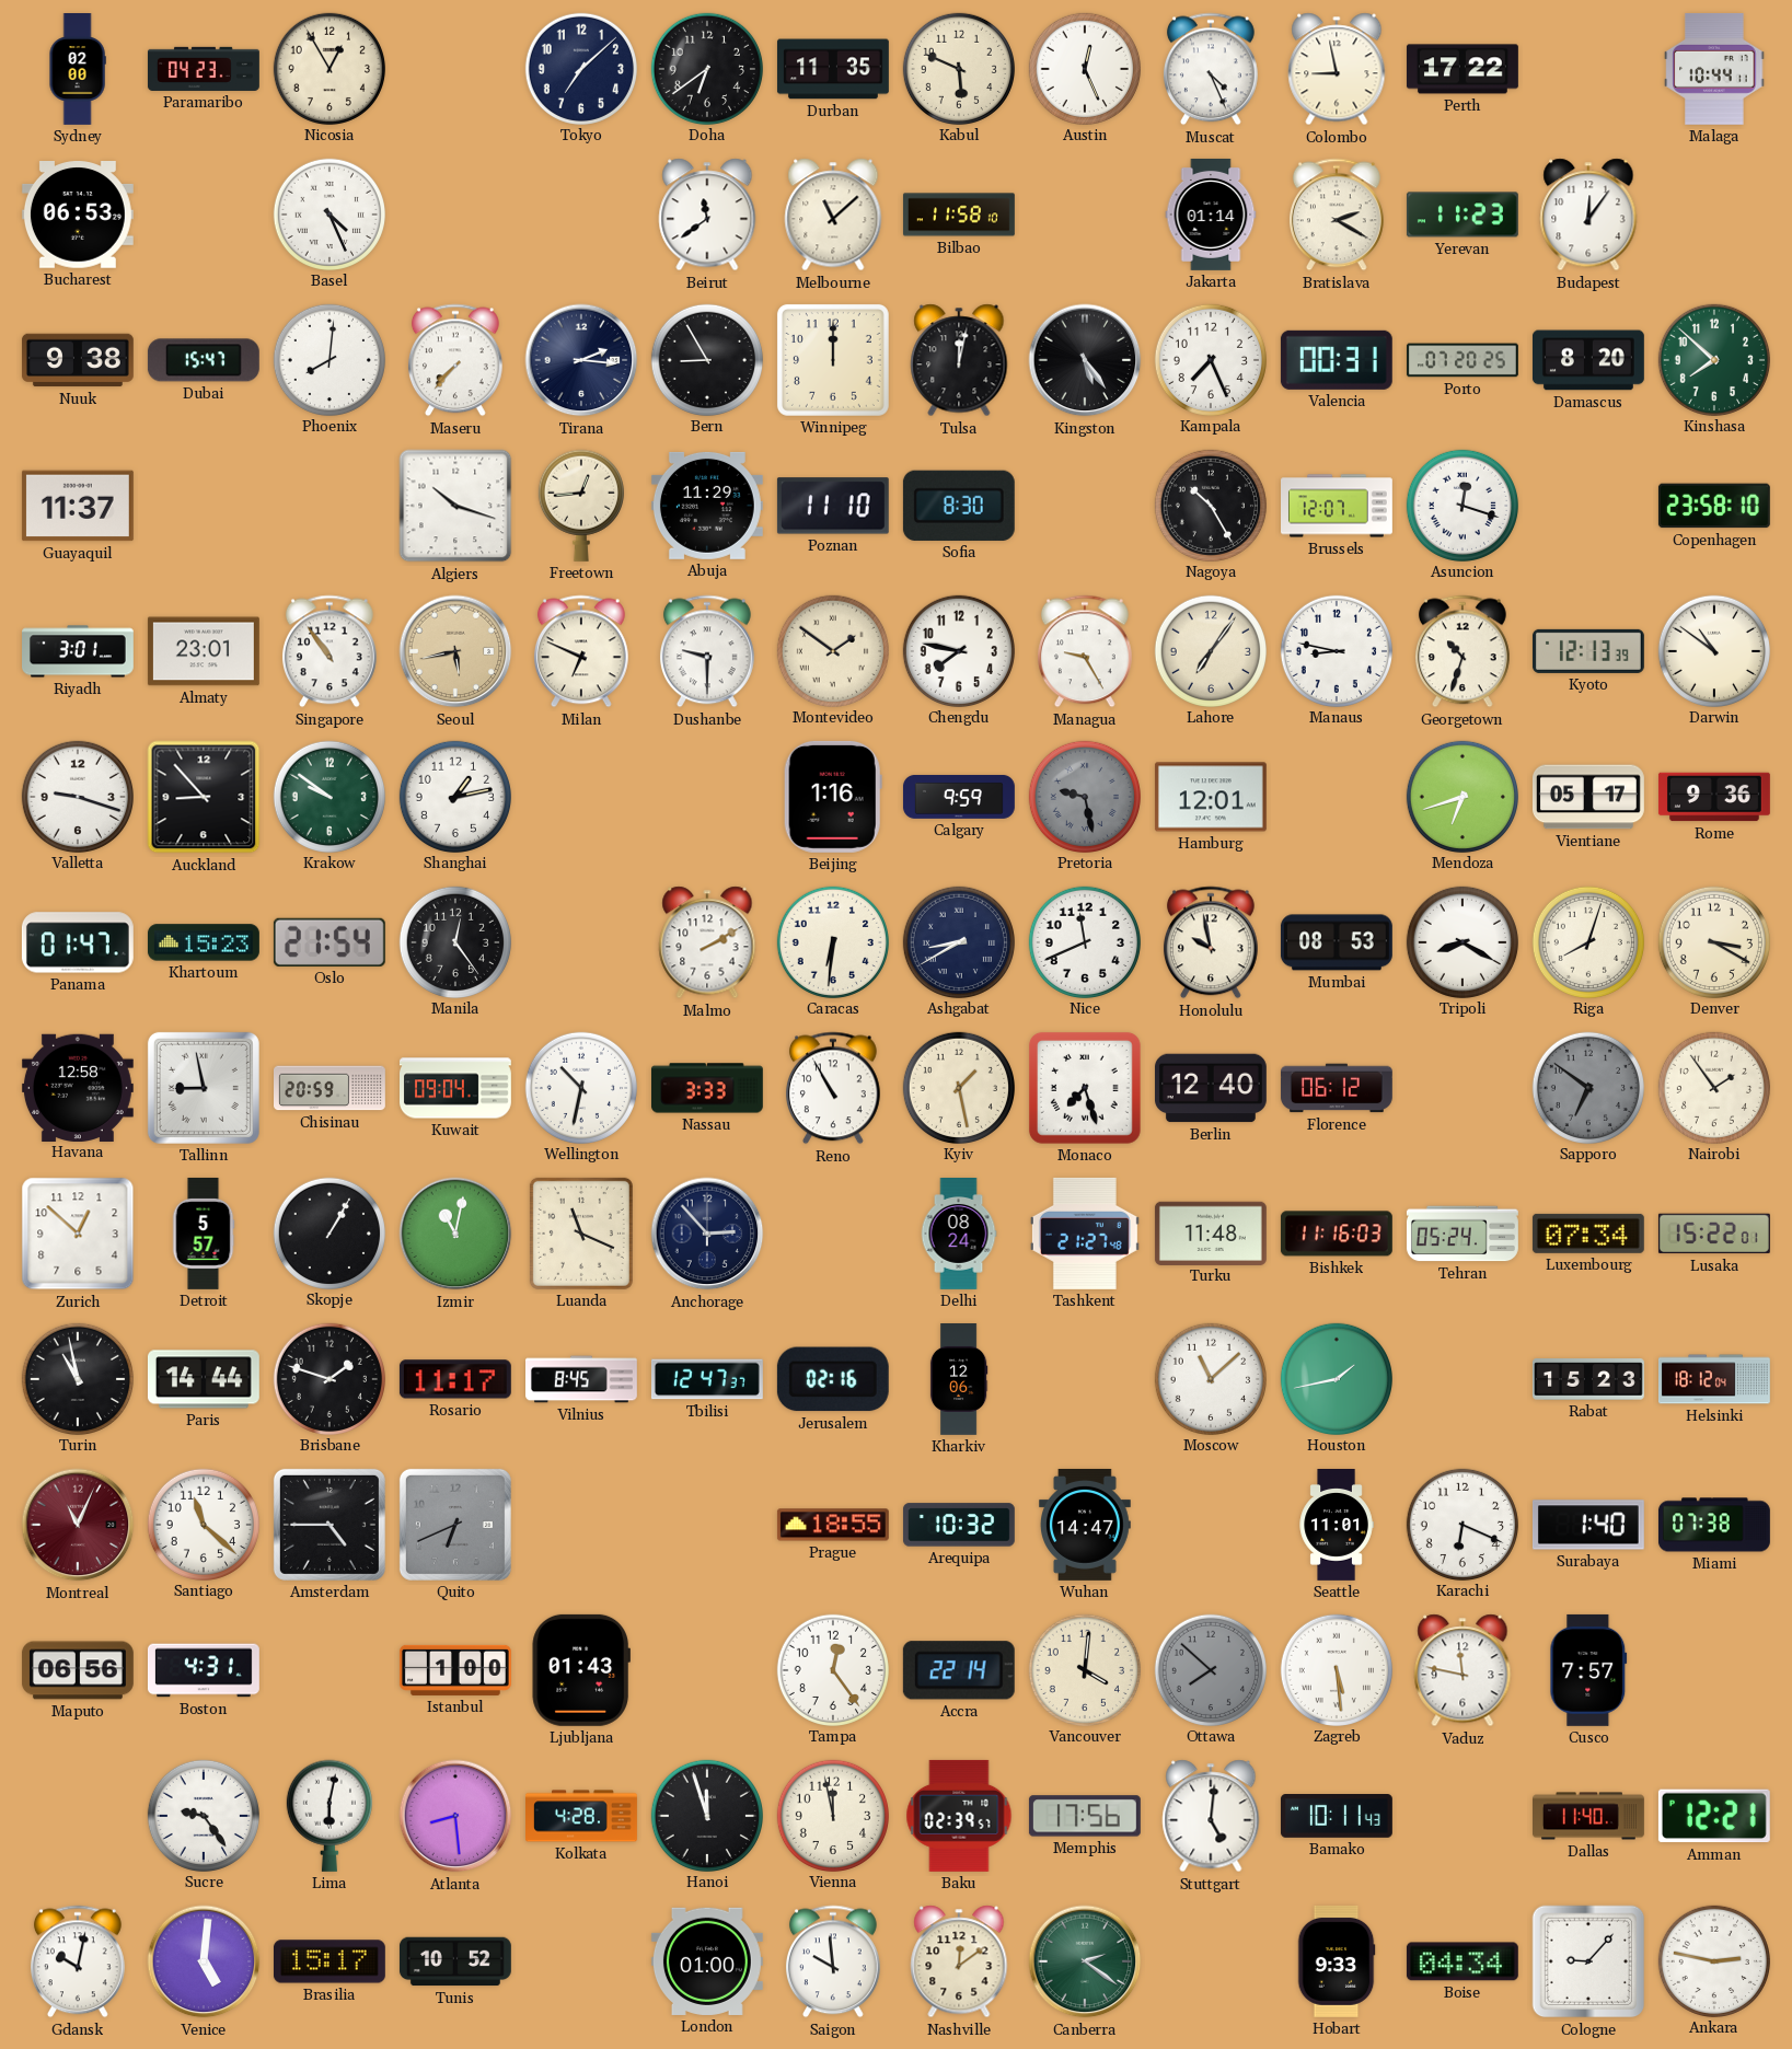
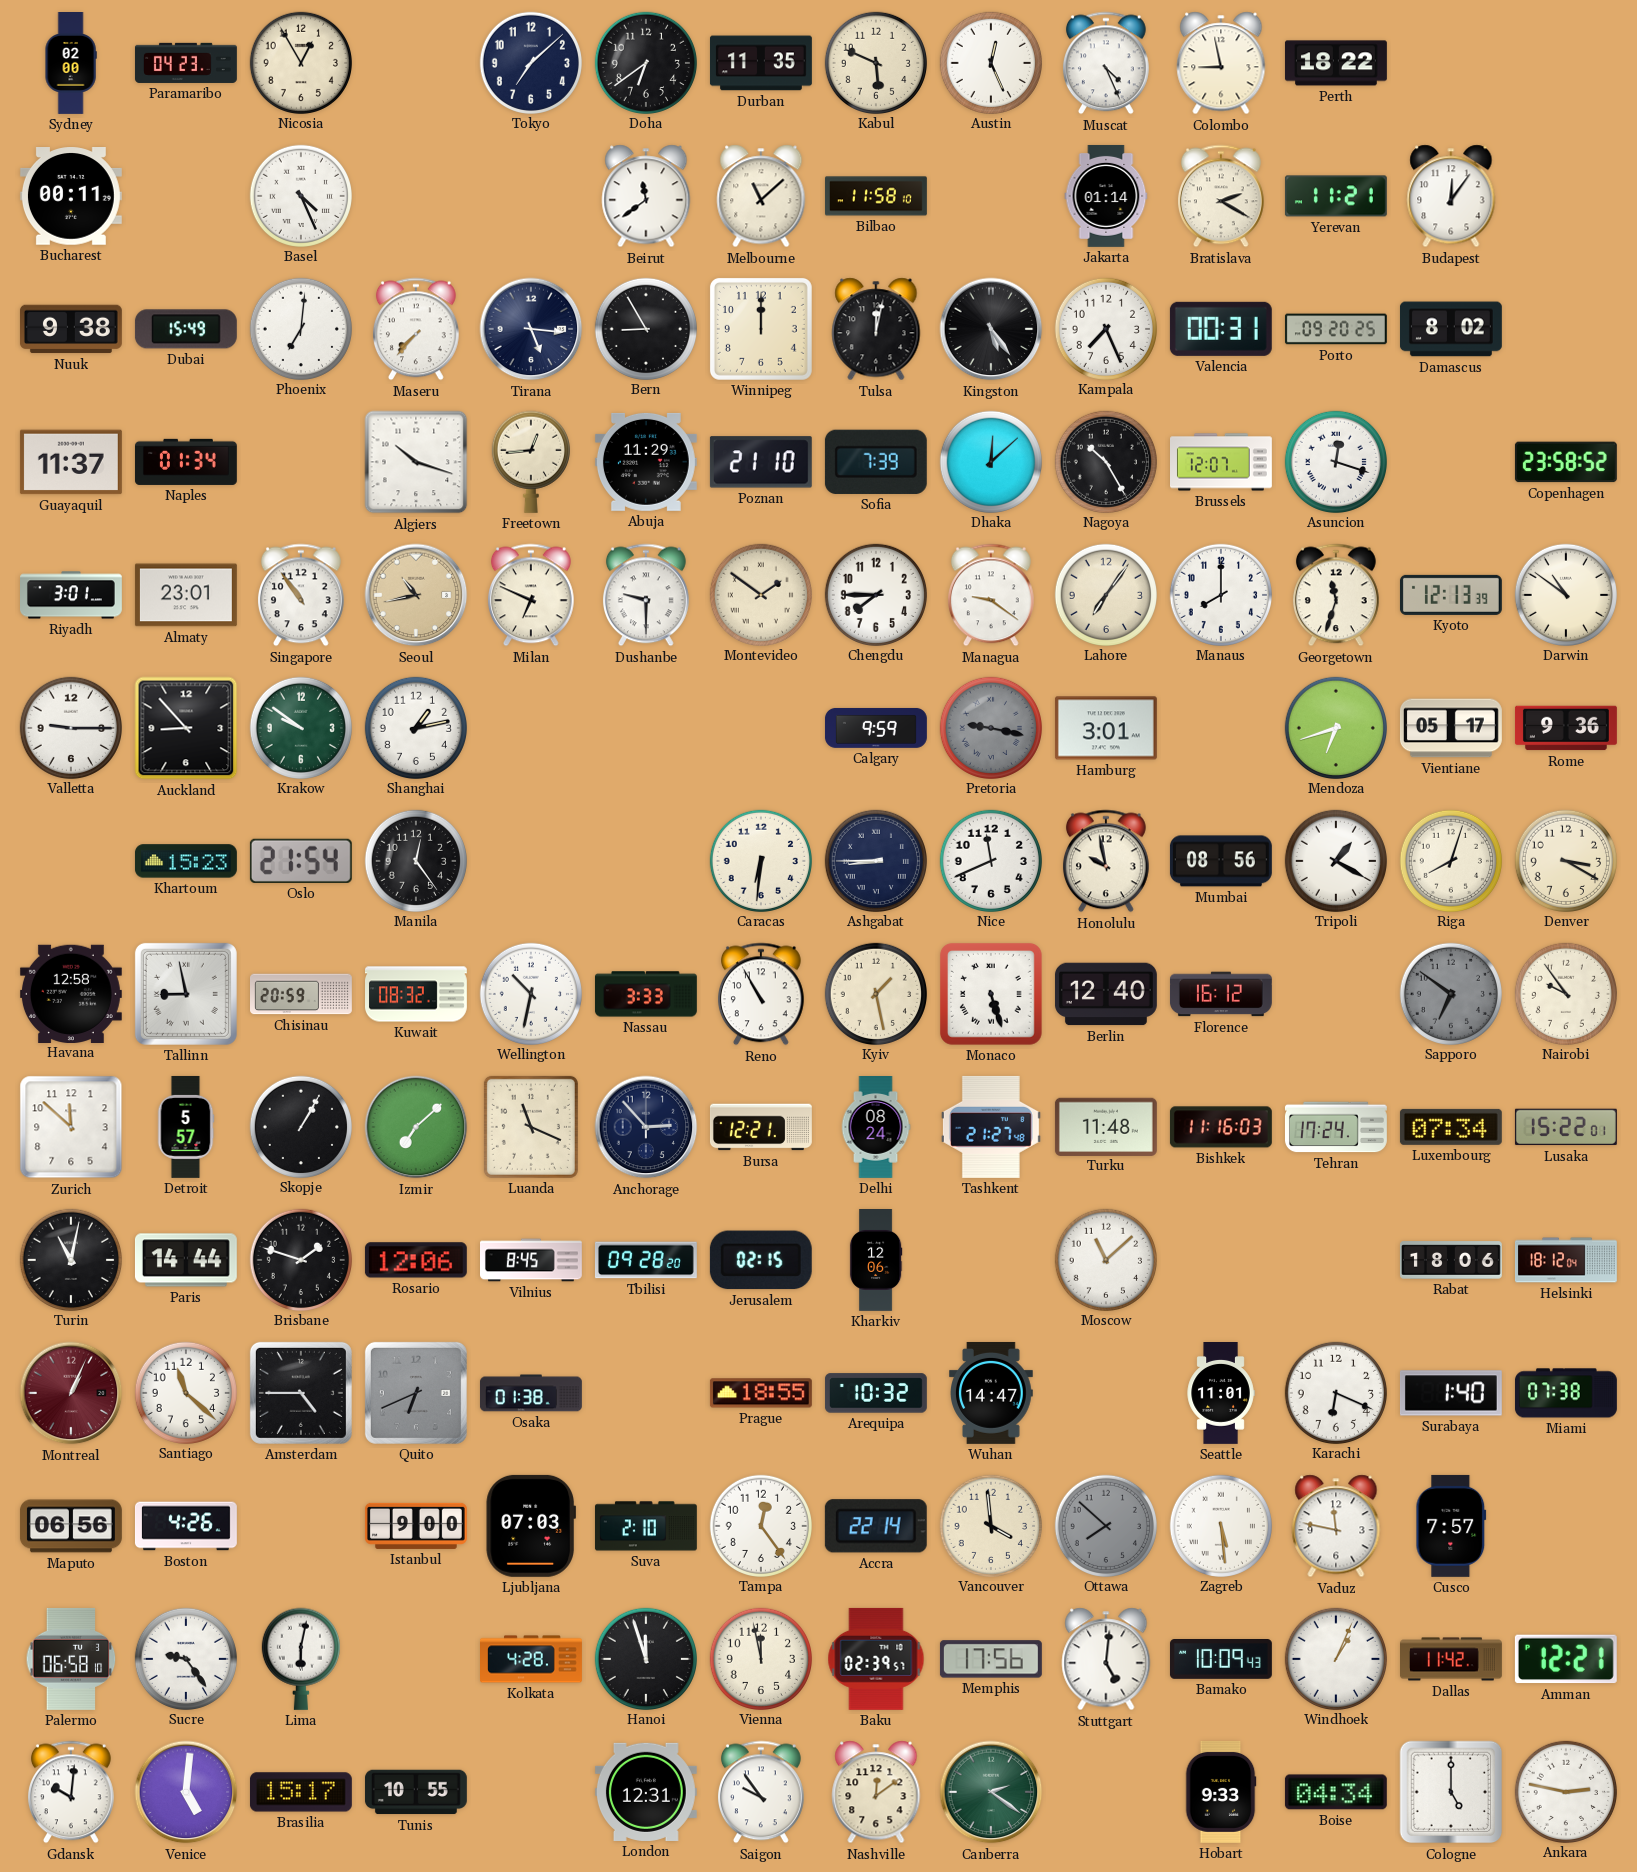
Perth: 17:22 -> 18:22
Malaga: 10:44 -> none
Bucharest: 06:53 -> 00:11
Yerevan: 11:23 -> 11:21
Dubai: 15:47 -> 15:49
Phoenix: 8:01 -> 7:01
Tirana: 2:16 -> 5:16
Porto: 07:20 -> 09:20
Damascus: 8:20 -> 8:02
Kinshasa: 7:52 -> none
Naples: none -> 01:34
Poznan: 11:10 -> 21:10
Sofia: 8:30 -> 7:39
Dhaka: none -> 12:08
Copenhagen: 23:58:10 -> 23:58:52
Seoul: 5:43 -> 10:43
Chengdu: 7:47 -> 7:45
Managua: 9:25 -> 9:21
Manaus: 8:47 -> 8:00
Georgetown: 10:33 -> 11:33
Valletta: 9:18 -> 9:15
Beijing: 1:16 -> none
Pretoria: 9:28 -> 9:17
Hamburg: 12:01 -> 3:01
Panama: 01:47 -> none
Malmo: 2:10 -> none
Ashgabat: 8:40 -> 8:45
Mumbai: 08:53 -> 08:56
Tripoli: 8:20 -> 1:20
Kuwait: 09:04 -> 08:32
Monaco: 7:27 -> 5:27
Florence: 06:12 -> 16:12
Nairobi: 1:54 -> 9:54
Zurich: 12:52 -> 11:52
Izmir: 11:02 -> 7:08
Bursa: none -> 12:21
Tehran: 05:24 -> 17:24
Turin: 10:58 -> 11:02
Rosario: 11:17 -> 12:06
Tbilisi: 12:47 -> 09:28
Jerusalem: 02:16 -> 02:15
Houston: 1:43 -> none
Rabat: 15:23 -> 18:06
Montreal: 11:04 -> 1:04
Osaka: none -> 01:38
Boston: 4:31 -> 4:26
Istanbul: 1:00 -> 9:00
Ljubljana: 01:43 -> 07:03
Suva: none -> 2:10
Vancouver: 4:01 -> 3:59
Palermo: none -> 06:58
Atlanta: 8:29 -> none
Bamako: 10:11 -> 10:09
Windhoek: none -> 1:04
Dallas: 11:40 -> 11:42
Gdansk: 10:02 -> 10:01
Tunis: 10:52 -> 10:55
London: 01:00 -> 12:31
Saigon: 9:59 -> 9:54
Cologne: 9:07 -> 5:00
